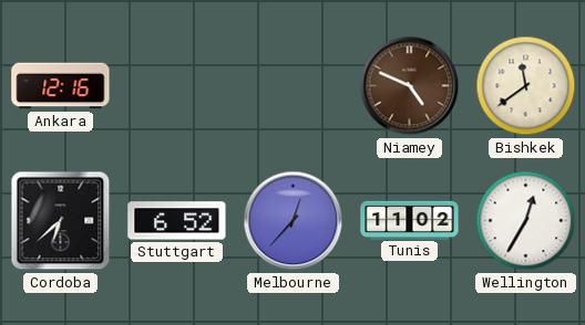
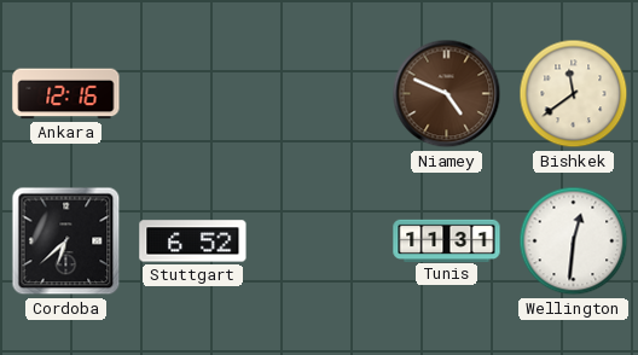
Melbourne: 12:37 -> none
Tunis: 11:02 -> 11:31
Wellington: 12:35 -> 12:31
